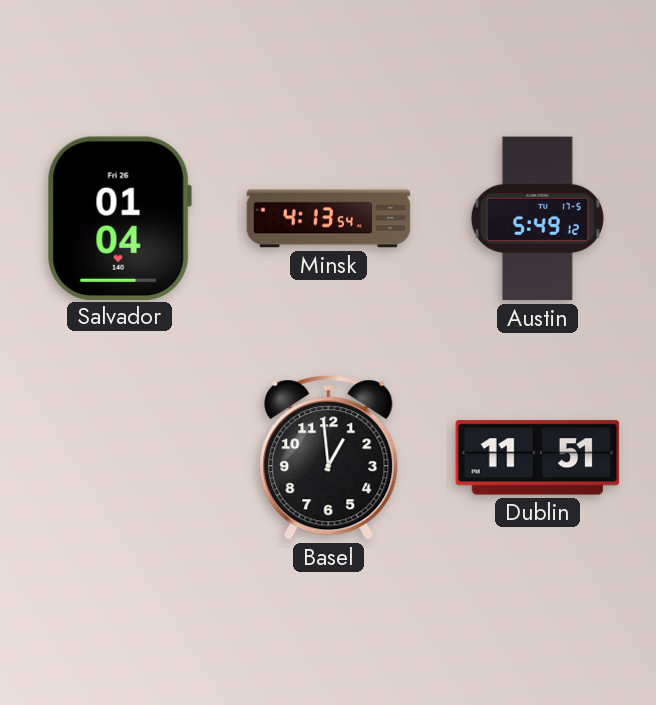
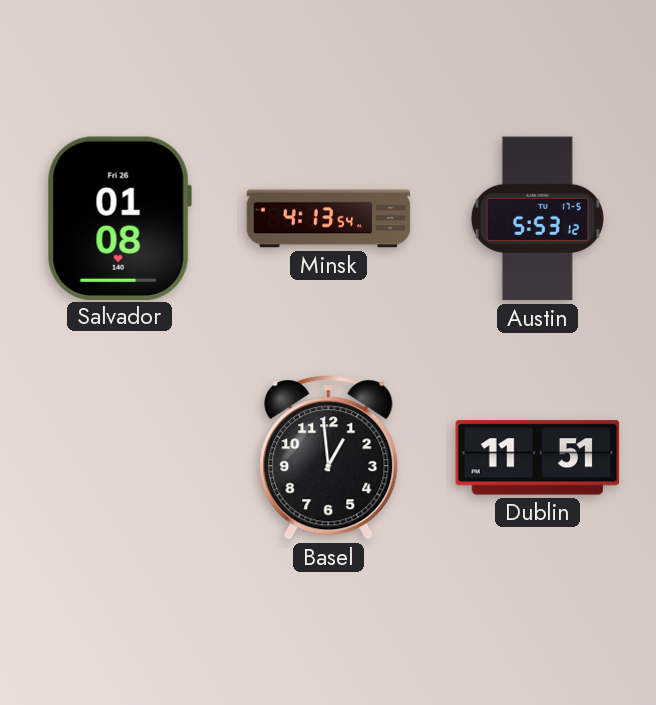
Salvador: 01:04 -> 01:08
Austin: 5:49 -> 5:53
